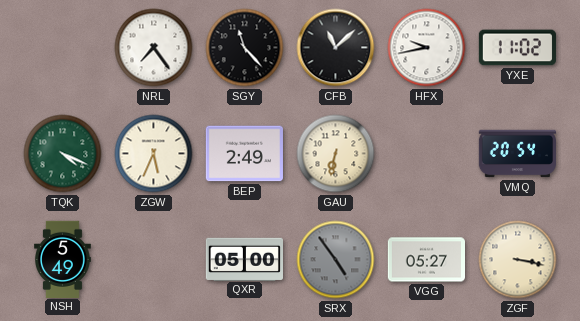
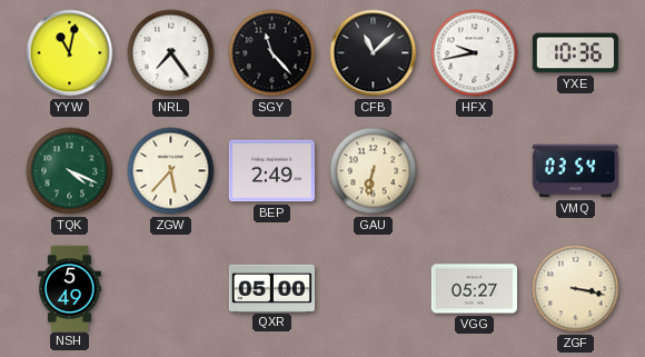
YYW: none -> 11:02
YXE: 11:02 -> 10:36
ZGW: 5:34 -> 5:37
VMQ: 20:54 -> 03:54
SRX: 4:54 -> none
